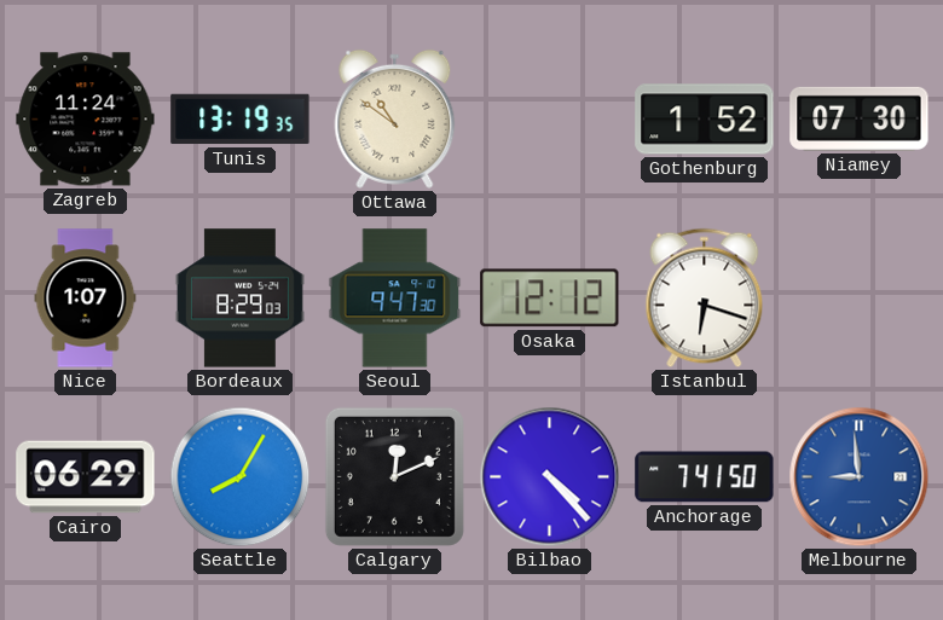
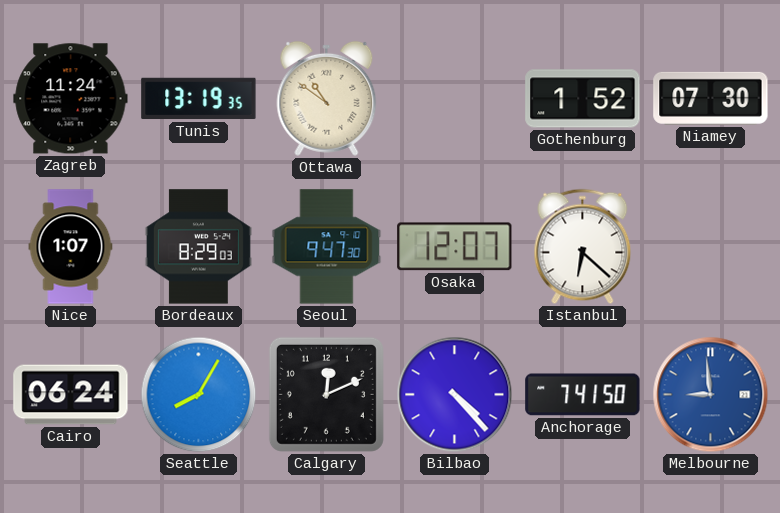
Osaka: 12:12 -> 12:07
Istanbul: 6:18 -> 6:22
Cairo: 06:29 -> 06:24
